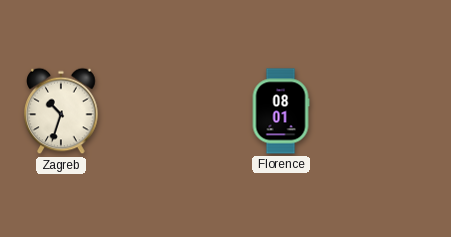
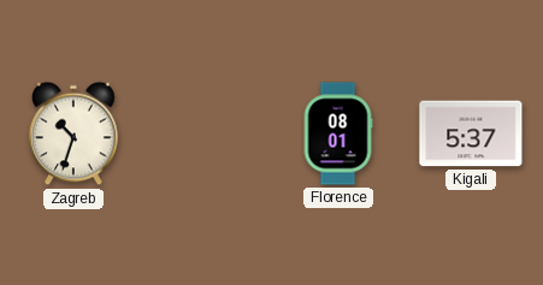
Kigali: none -> 5:37
